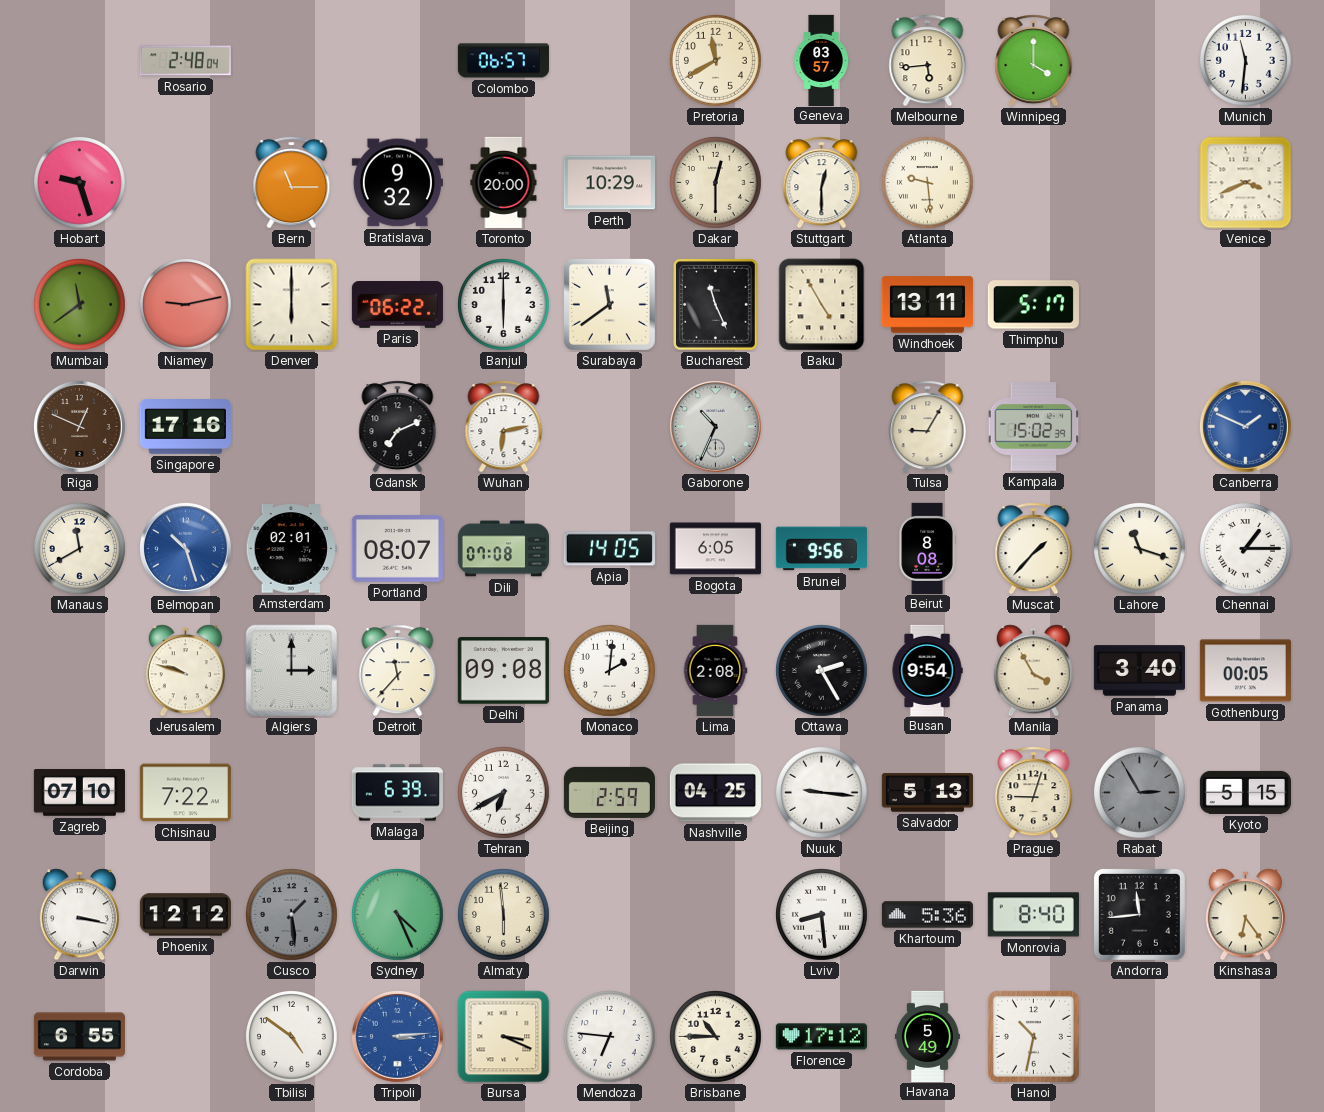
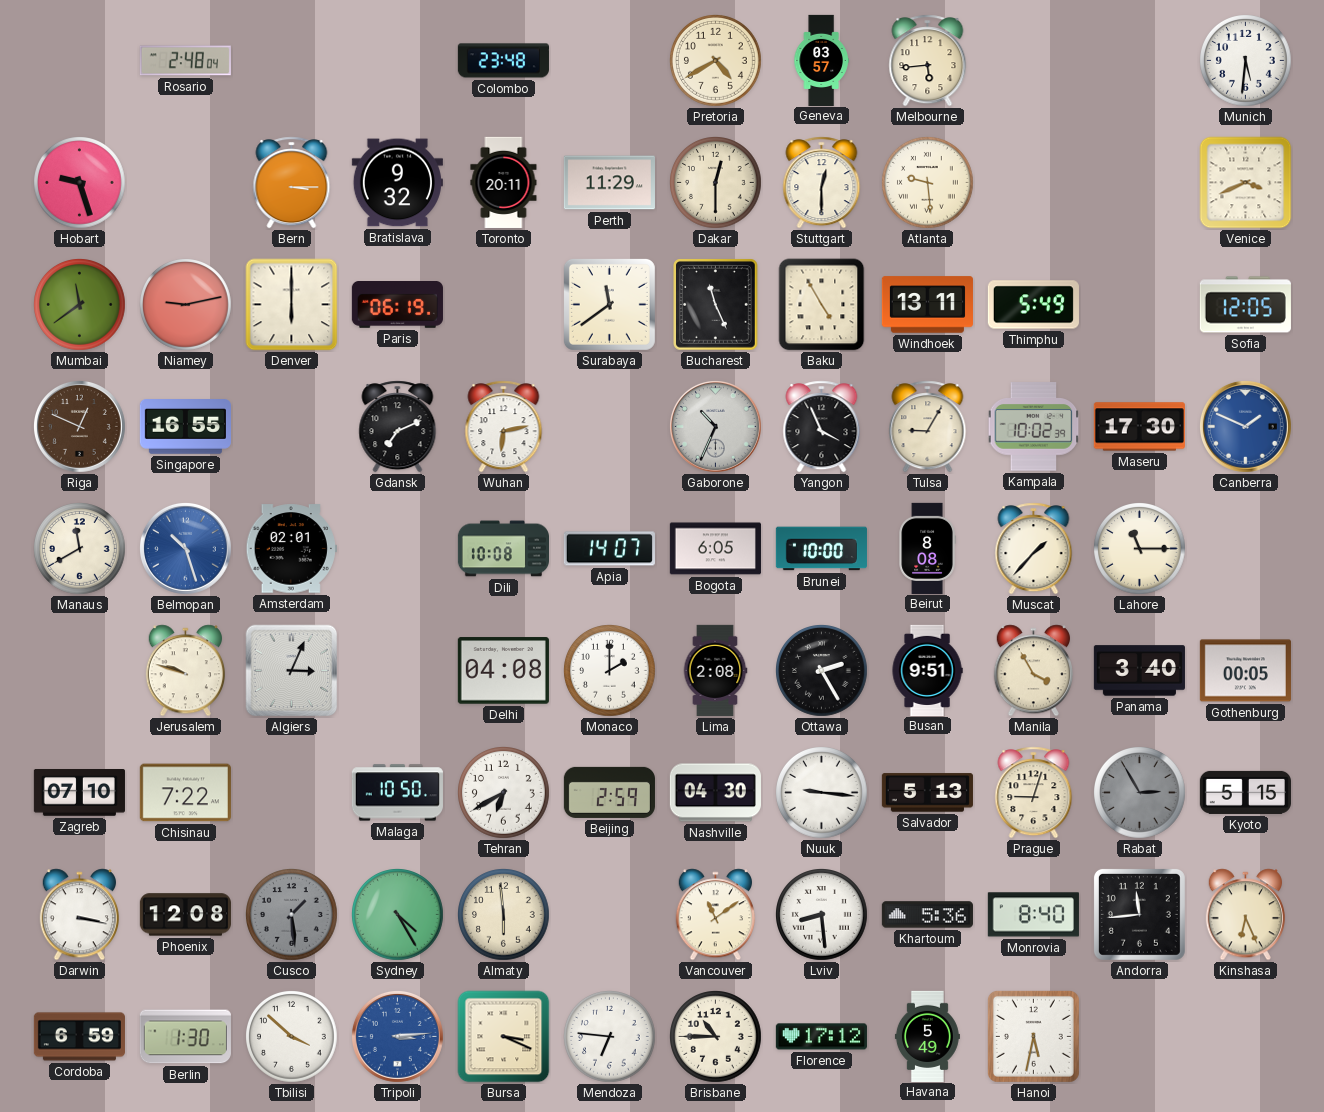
Colombo: 06:57 -> 23:48
Pretoria: 11:40 -> 4:40
Winnipeg: 4:00 -> none
Munich: 11:31 -> 5:31
Bern: 11:15 -> 3:15
Toronto: 20:00 -> 20:11
Perth: 10:29 -> 11:29
Paris: 06:22 -> 06:19
Banjul: 6:00 -> none
Thimphu: 5:17 -> 5:49
Sofia: none -> 12:05
Singapore: 17:16 -> 16:55
Yangon: none -> 3:56
Kampala: 15:02 -> 10:02
Maseru: none -> 17:30
Portland: 08:07 -> none
Dili: 07:08 -> 10:08
Apia: 14:05 -> 14:07
Brunei: 9:56 -> 10:00
Lahore: 11:18 -> 11:15
Chennai: 1:15 -> none
Algiers: 3:00 -> 3:04
Detroit: 11:37 -> none
Delhi: 09:08 -> 04:08
Monaco: 2:01 -> 2:00
Busan: 9:54 -> 9:51
Malaga: 6:39 -> 10:50
Nashville: 04:25 -> 04:30
Phoenix: 12:12 -> 12:08
Sydney: 4:26 -> 4:25
Vancouver: none -> 11:09
Kinshasa: 6:24 -> 6:26
Cordoba: 6:55 -> 6:59
Berlin: none -> 1:30
Tbilisi: 4:51 -> 3:52
Hanoi: 10:32 -> 5:32
